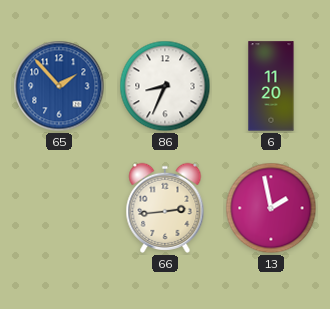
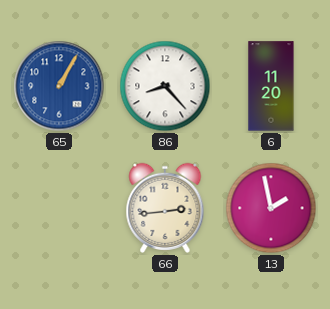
65: 1:53 -> 1:05
86: 8:34 -> 8:23
